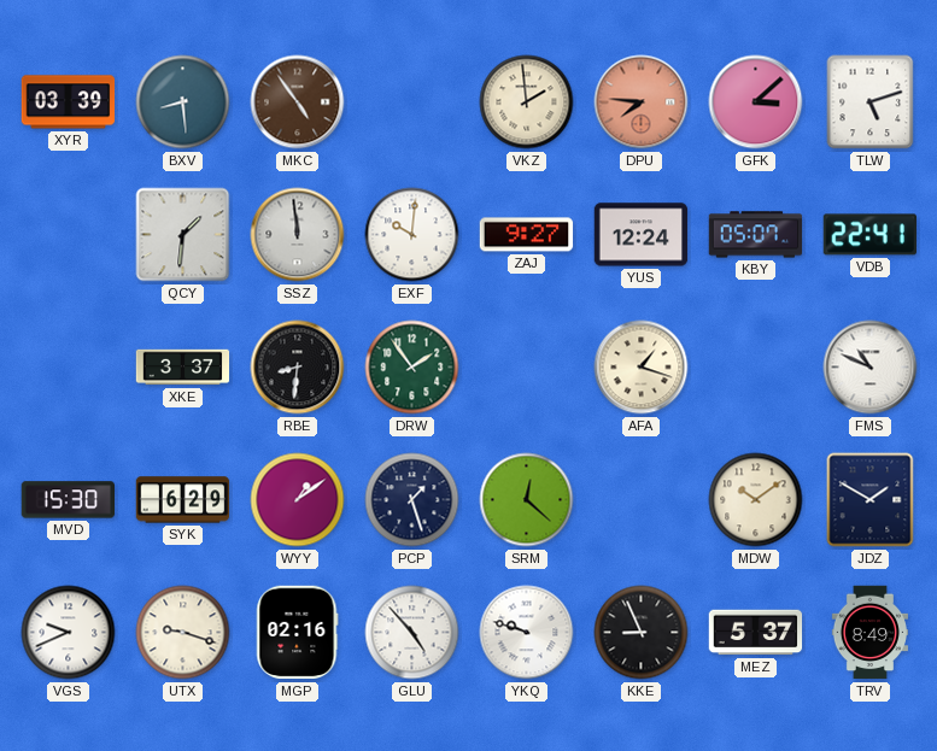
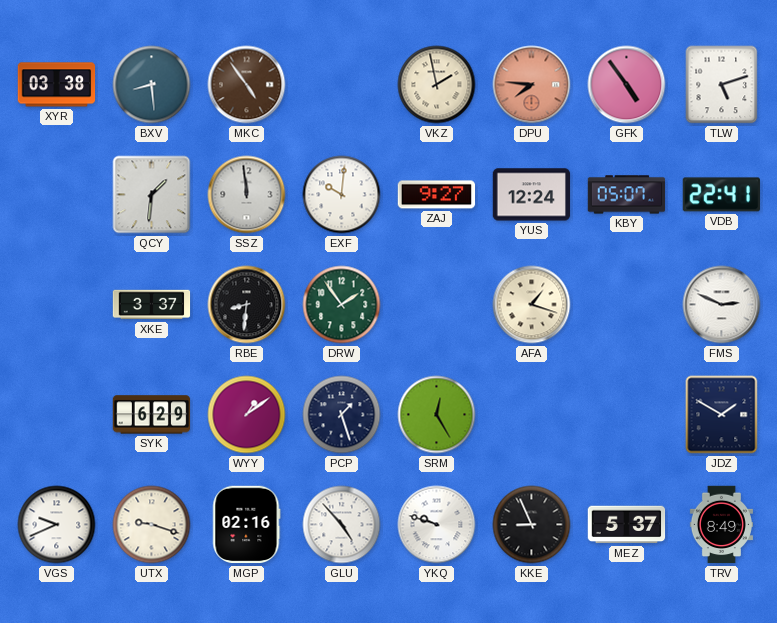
XYR: 03:39 -> 03:38
VKZ: 1:59 -> 1:58
GFK: 3:08 -> 4:54
FMS: 10:49 -> 2:49
MVD: 15:30 -> none
SRM: 12:22 -> 12:25
MDW: 10:09 -> none
